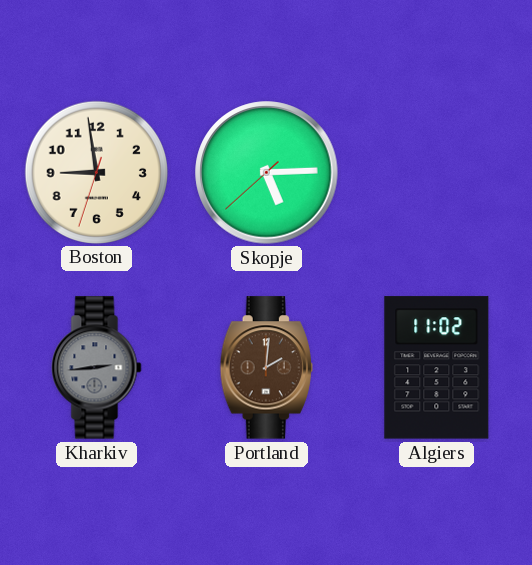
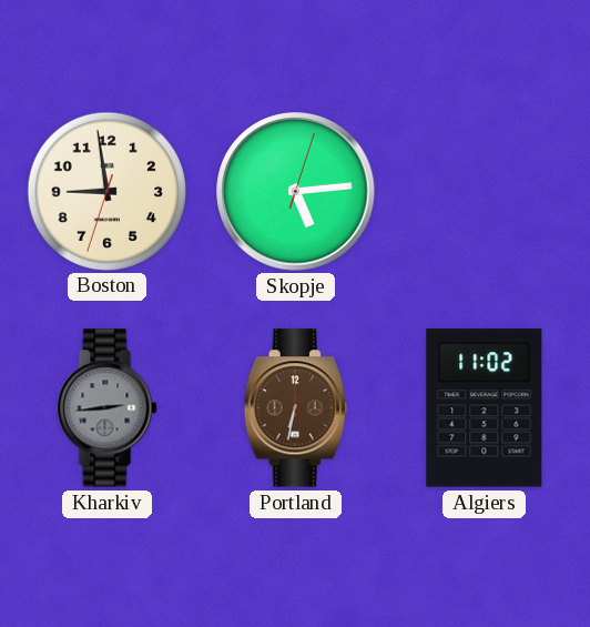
Skopje: 5:14:38 -> 5:14:03
Portland: 2:01 -> 6:32
